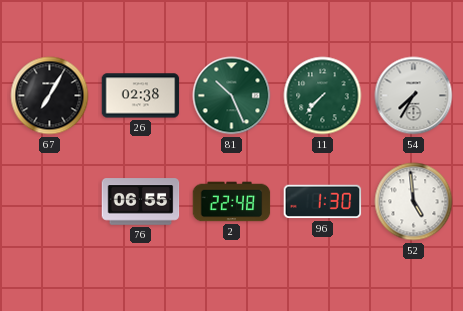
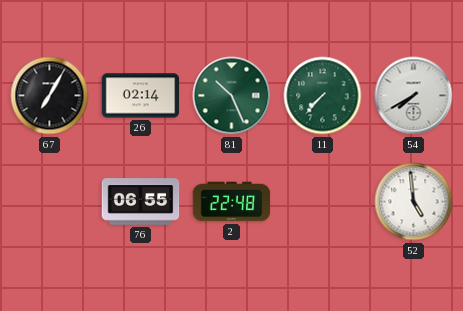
26: 02:38 -> 02:14
54: 7:35 -> 7:40
96: 1:30 -> none
